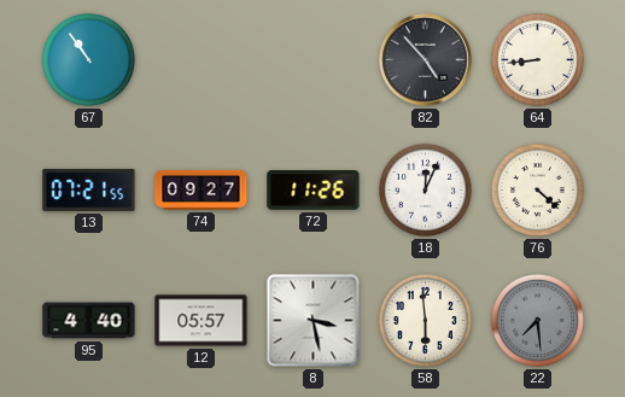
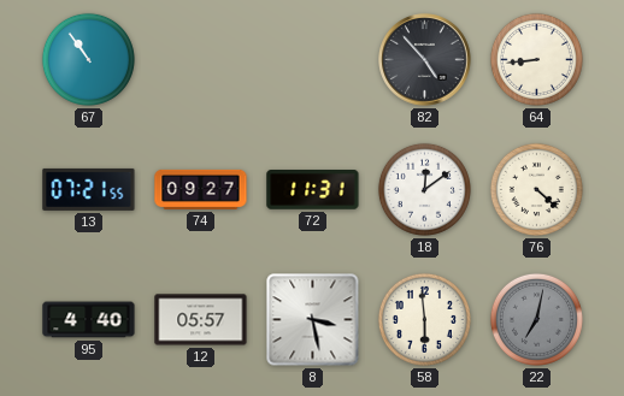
72: 11:26 -> 11:31
18: 12:04 -> 12:09
22: 7:29 -> 7:02
